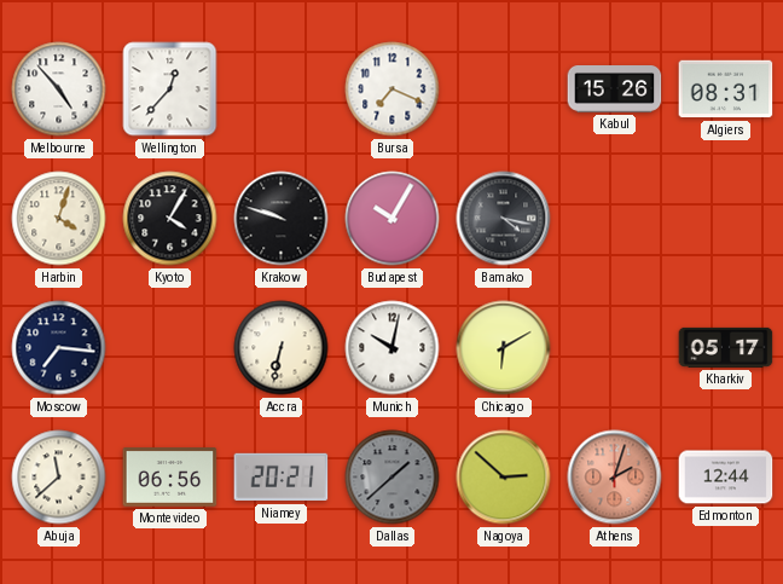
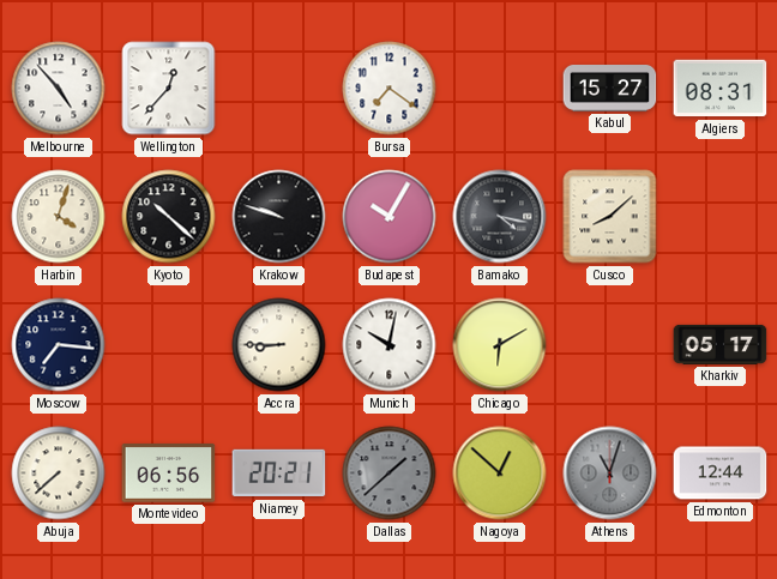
Bursa: 7:19 -> 7:21
Kabul: 15:26 -> 15:27
Kyoto: 4:05 -> 10:22
Cusco: none -> 8:08
Accra: 6:32 -> 8:45
Abuja: 11:38 -> 7:38
Nagoya: 2:52 -> 12:52
Athens: 2:03 -> 11:03
Athens dial: salmon -> grey
